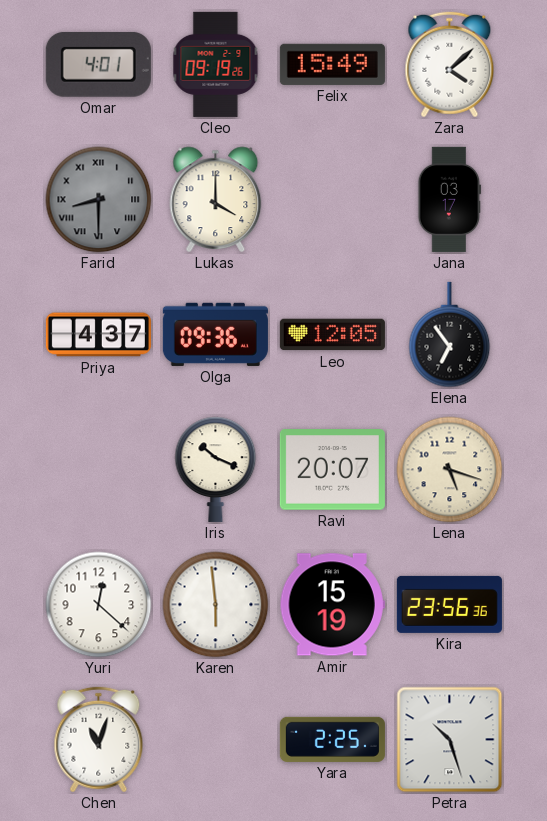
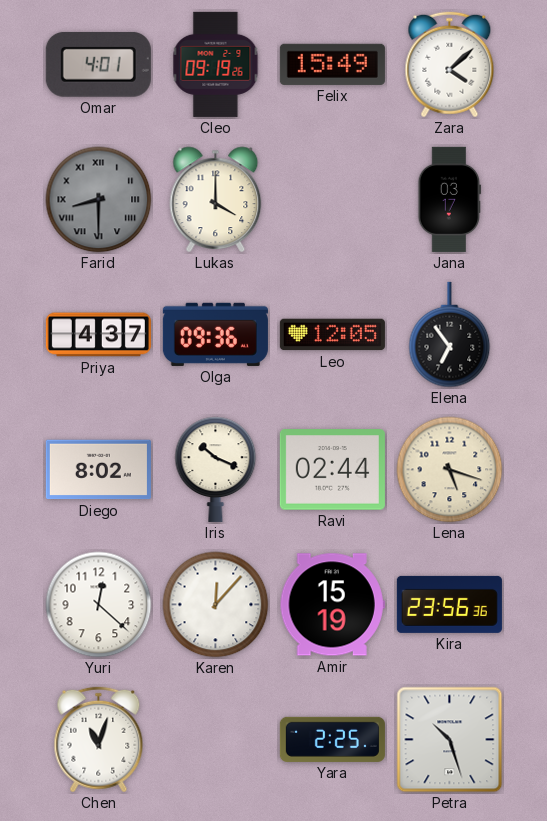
Diego: none -> 8:02
Ravi: 20:07 -> 02:44
Karen: 5:59 -> 12:07
